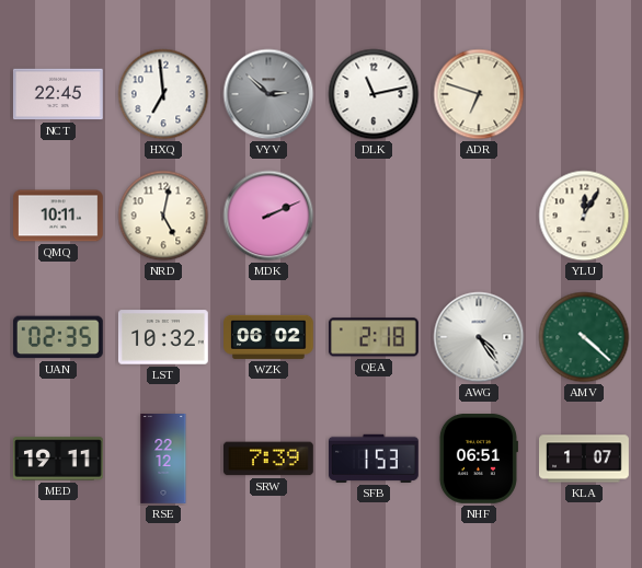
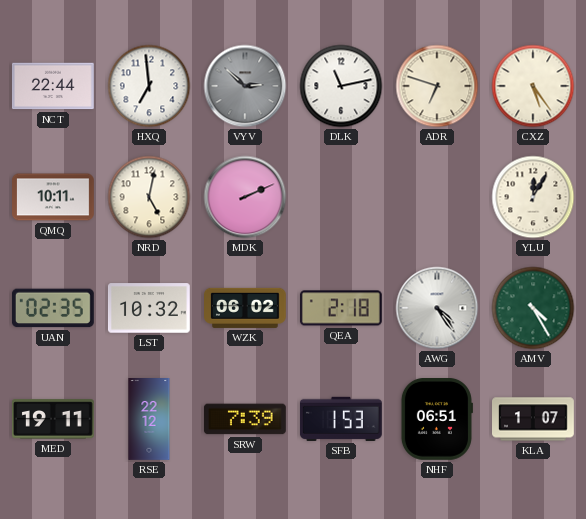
NCT: 22:45 -> 22:44
CXZ: none -> 5:24
AMV: 4:22 -> 4:25
